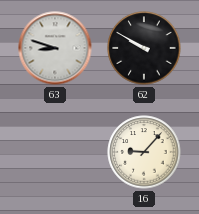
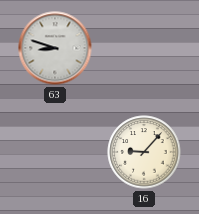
62: 9:50 -> none
